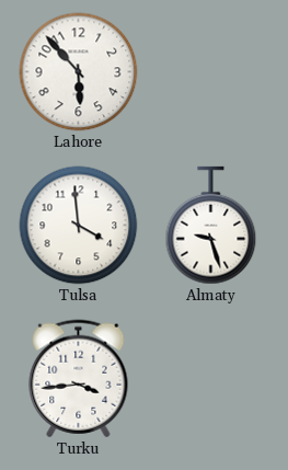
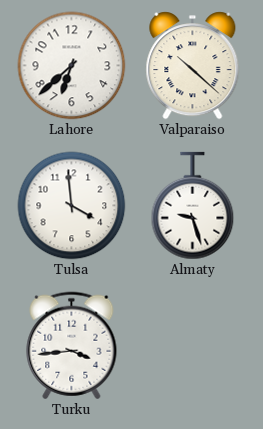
Lahore: 5:53 -> 6:38
Valparaiso: none -> 10:22
